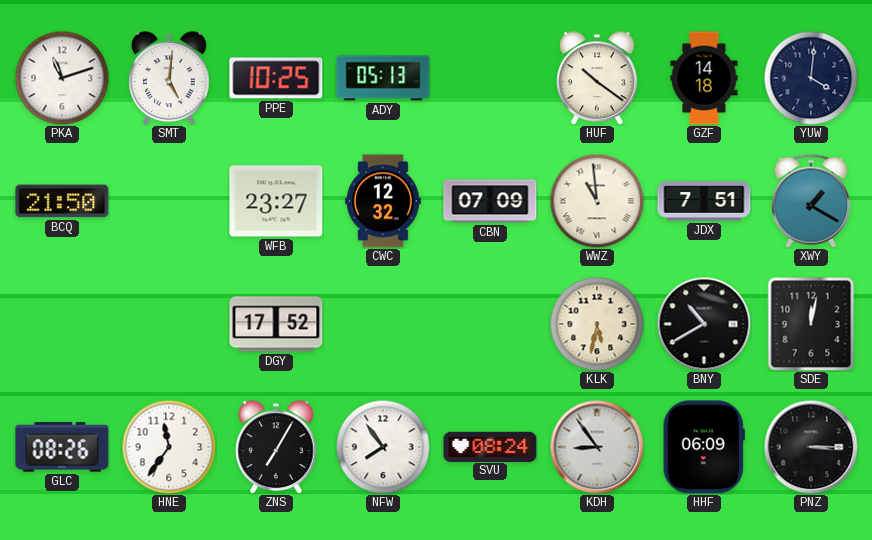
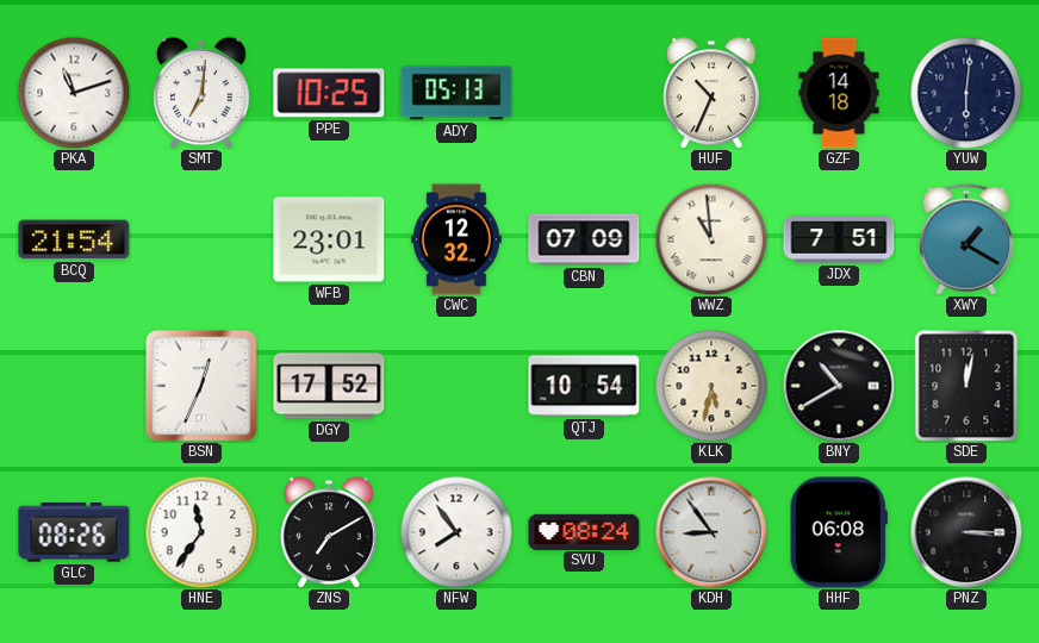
SMT: 5:01 -> 7:01
HUF: 10:21 -> 10:34
YUW: 4:01 -> 6:01
BCQ: 21:50 -> 21:54
WFB: 23:27 -> 23:01
BSN: none -> 12:34
QTJ: none -> 10:54
ZNS: 7:05 -> 7:10
HHF: 06:09 -> 06:08
